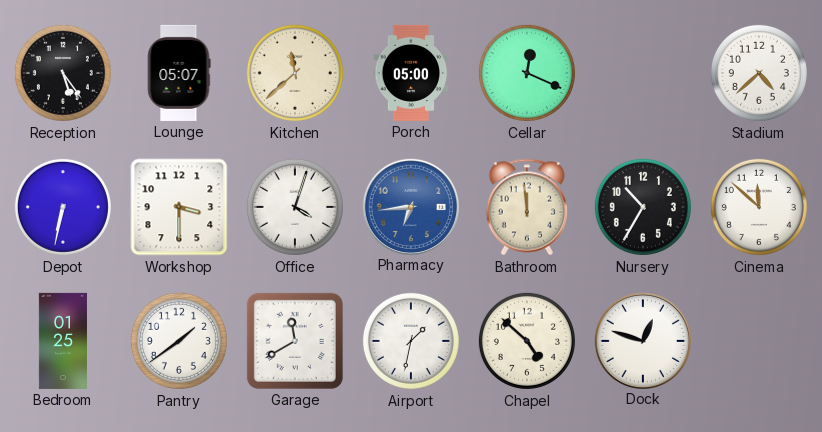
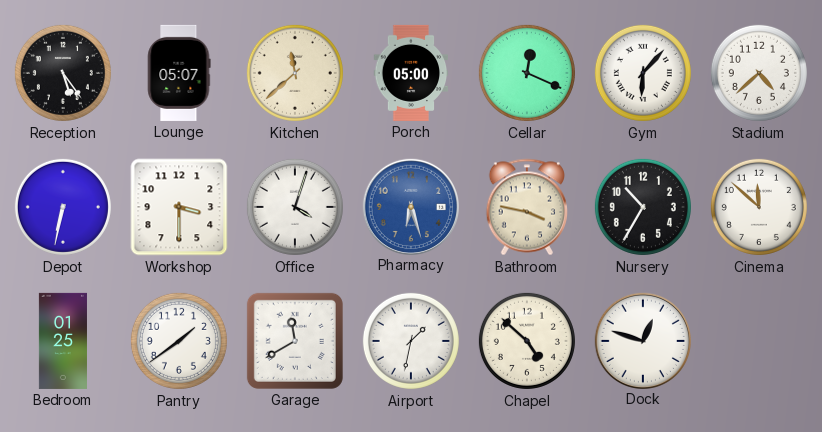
Gym: none -> 6:07
Pharmacy: 6:44 -> 6:27
Bathroom: 11:59 -> 3:47
